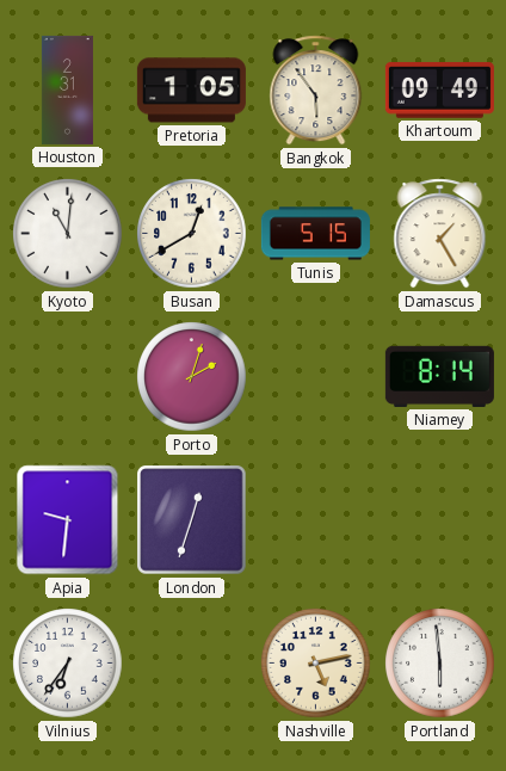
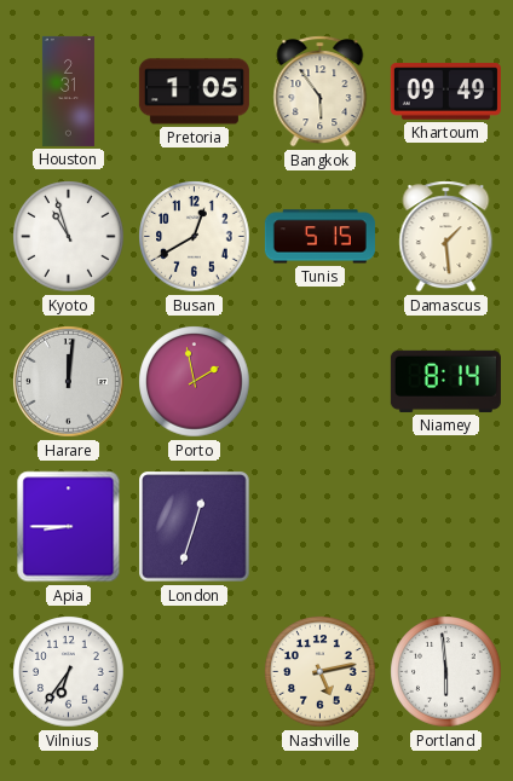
Kyoto: 11:01 -> 10:57
Damascus: 1:25 -> 1:29
Harare: none -> 12:01
Porto: 2:03 -> 1:58
Apia: 9:31 -> 8:45
